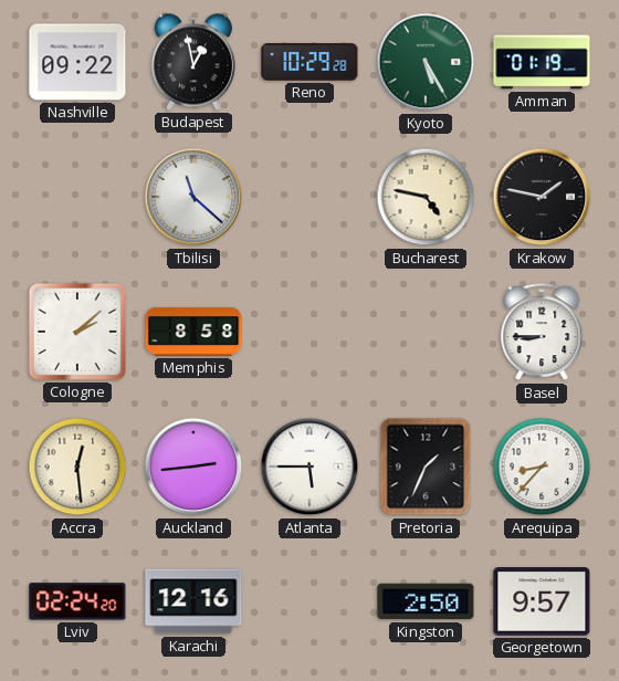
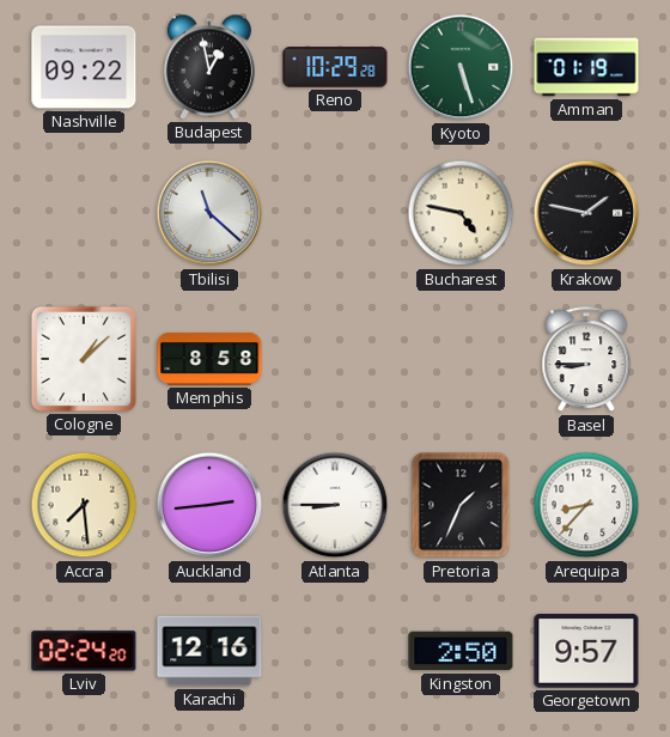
Kyoto: 5:25 -> 5:27
Cologne: 2:08 -> 1:08
Accra: 12:29 -> 7:29
Atlanta: 5:45 -> 8:45
